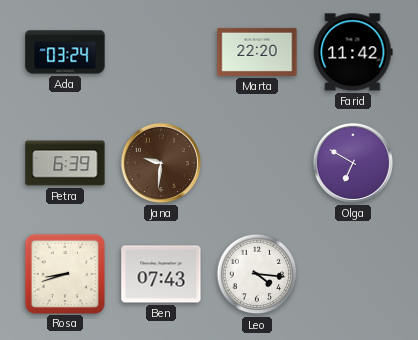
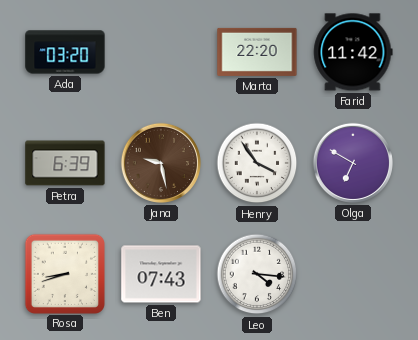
Ada: 03:24 -> 03:20
Jana: 9:31 -> 9:28
Henry: none -> 3:54
